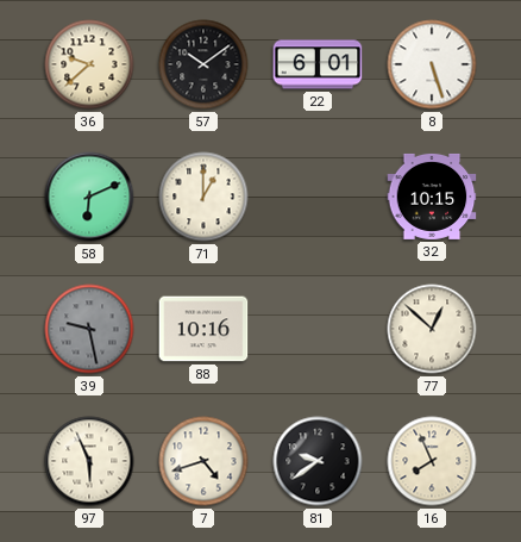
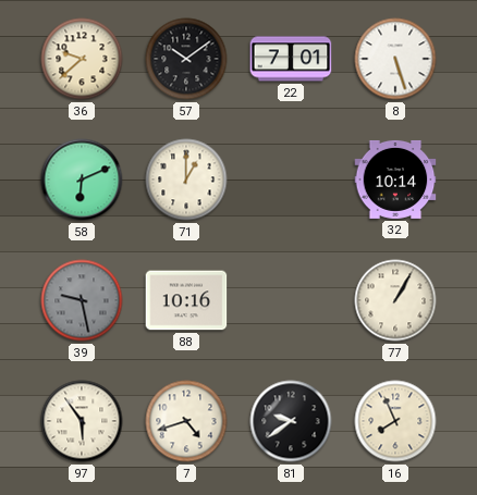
22: 6:01 -> 7:01
32: 10:15 -> 10:14
77: 12:52 -> 1:05
97: 5:56 -> 5:54
